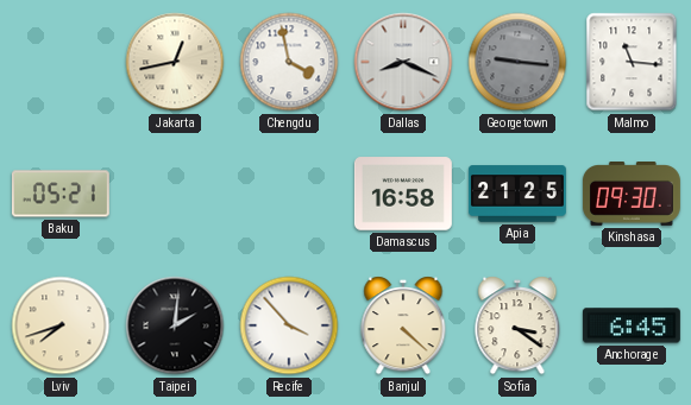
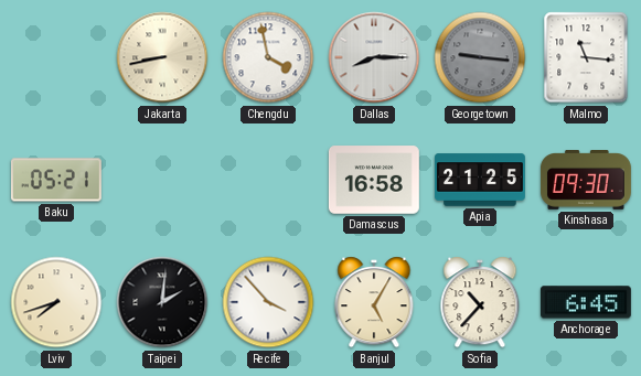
Jakarta: 12:43 -> 8:43
Dallas: 8:19 -> 8:15
Banjul: 4:22 -> 5:05
Sofia: 3:21 -> 10:37
